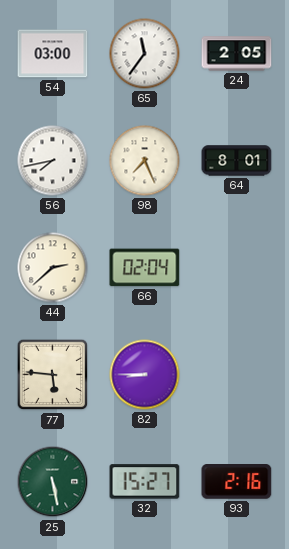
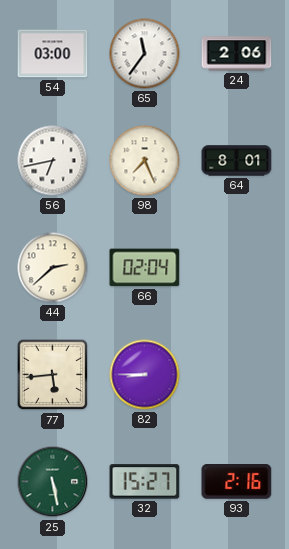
24: 2:05 -> 2:06
56: 7:43 -> 6:43
77: 5:46 -> 5:44
